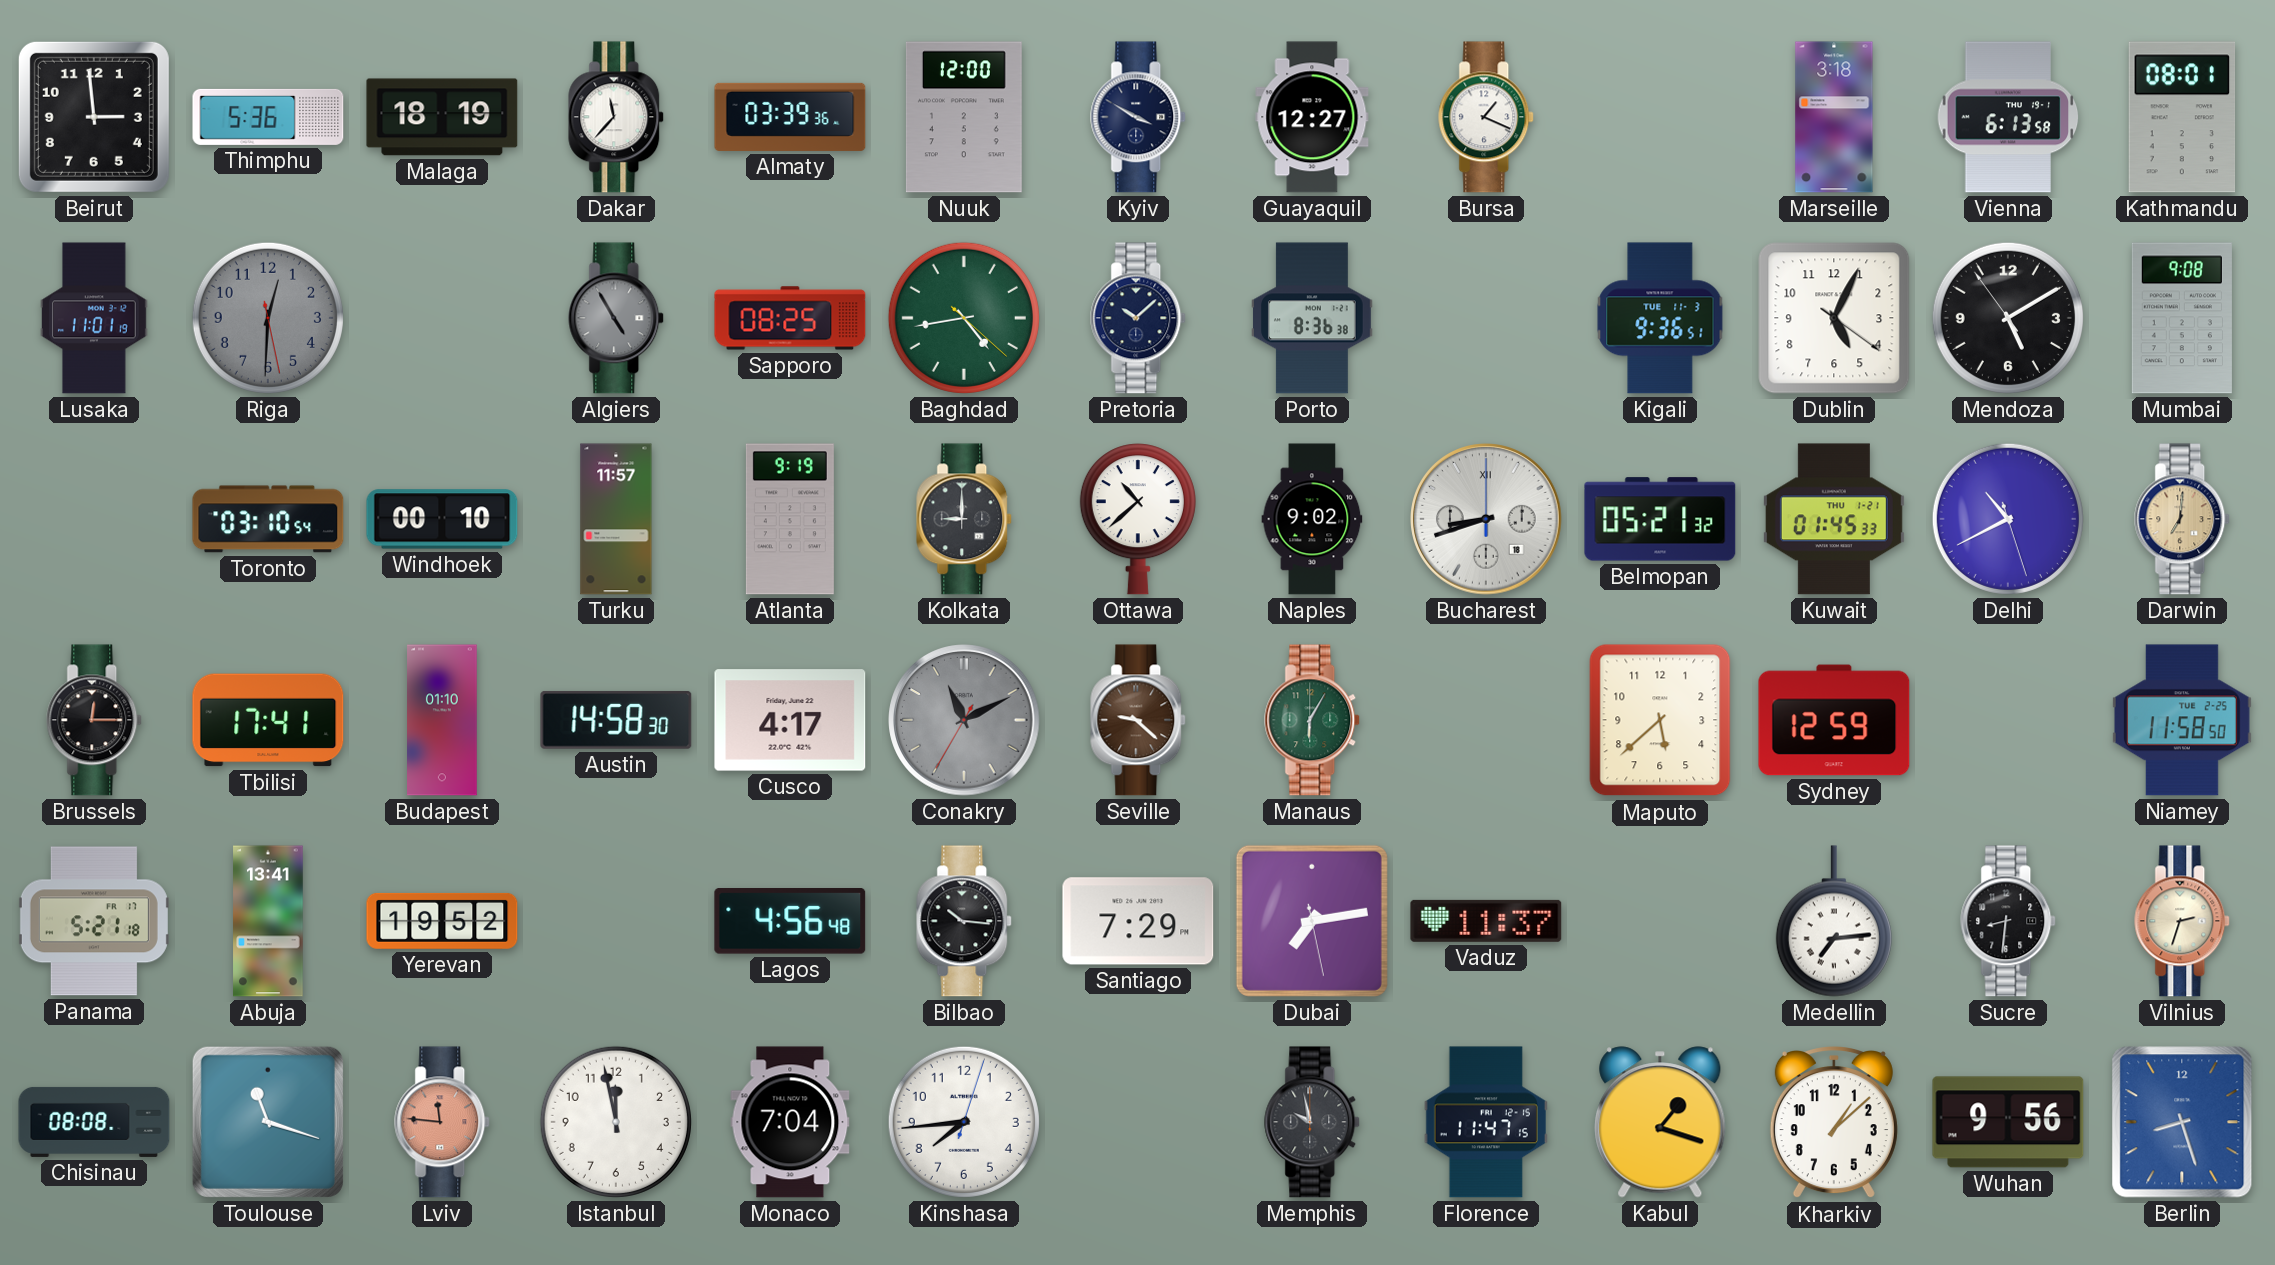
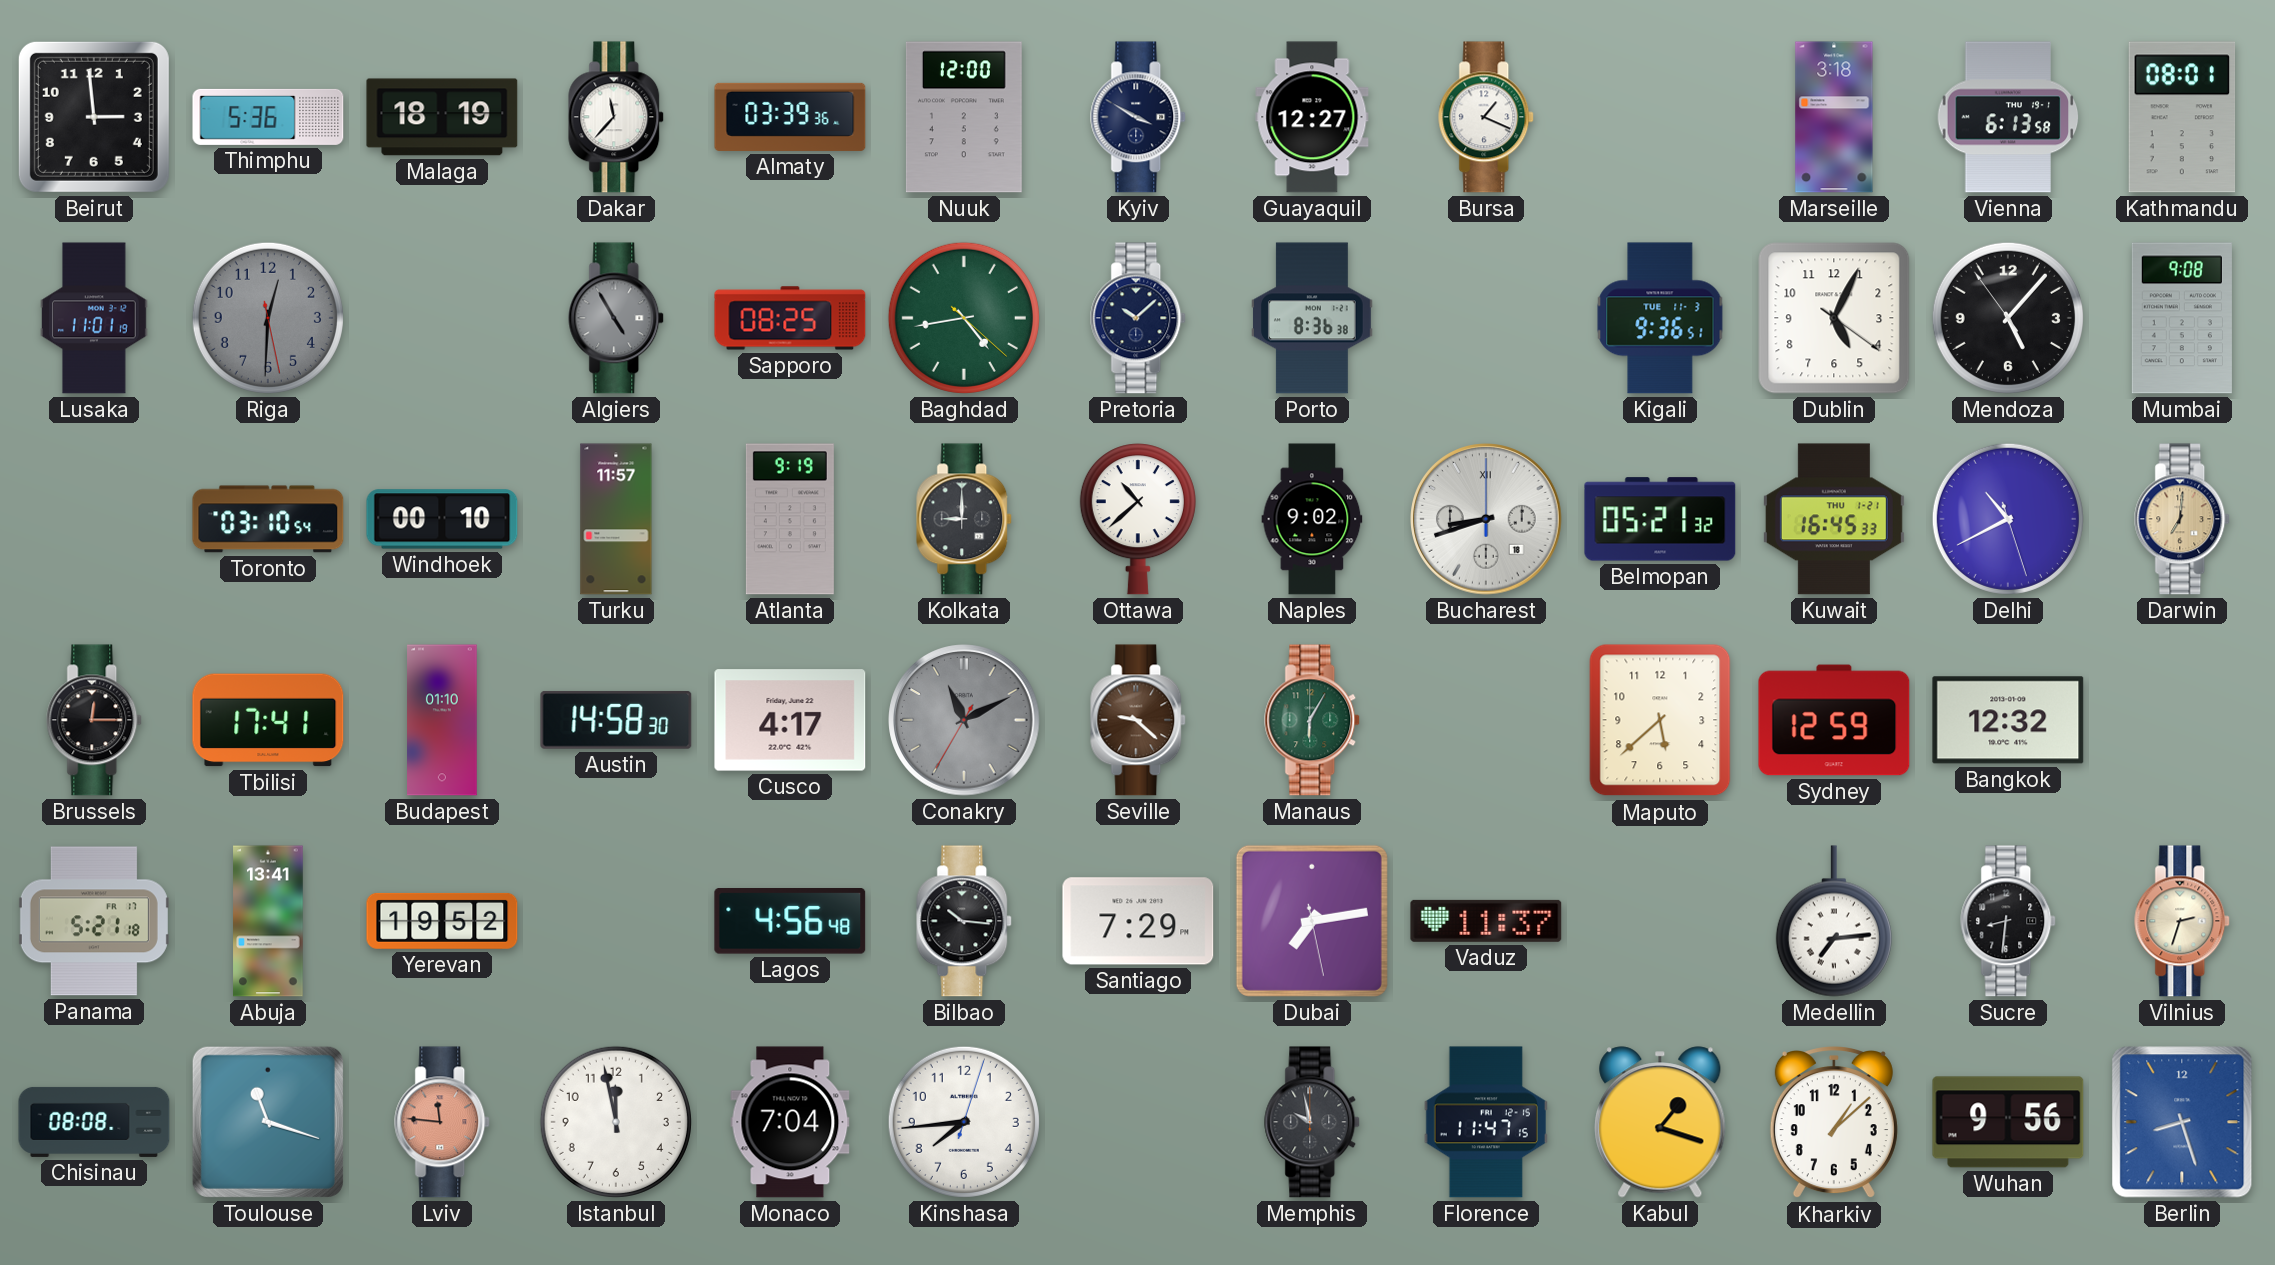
Mendoza: 5:09 -> 5:06
Kuwait: 01:45 -> 16:45
Bangkok: none -> 12:32
Niamey: 11:58 -> none
